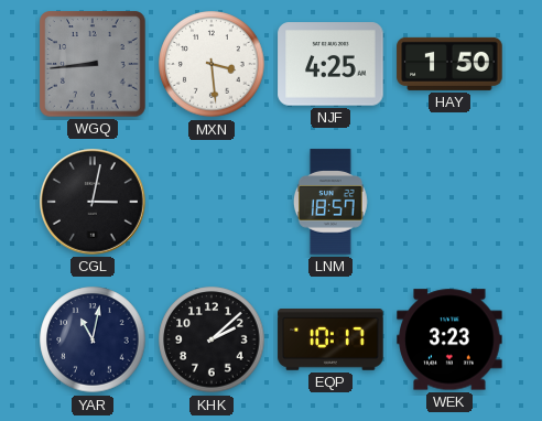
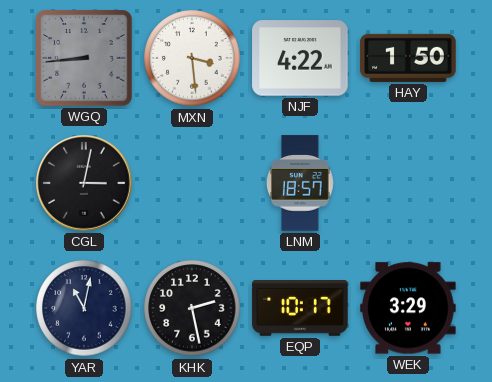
NJF: 4:25 -> 4:22
KHK: 2:08 -> 2:28
WEK: 3:23 -> 3:29
